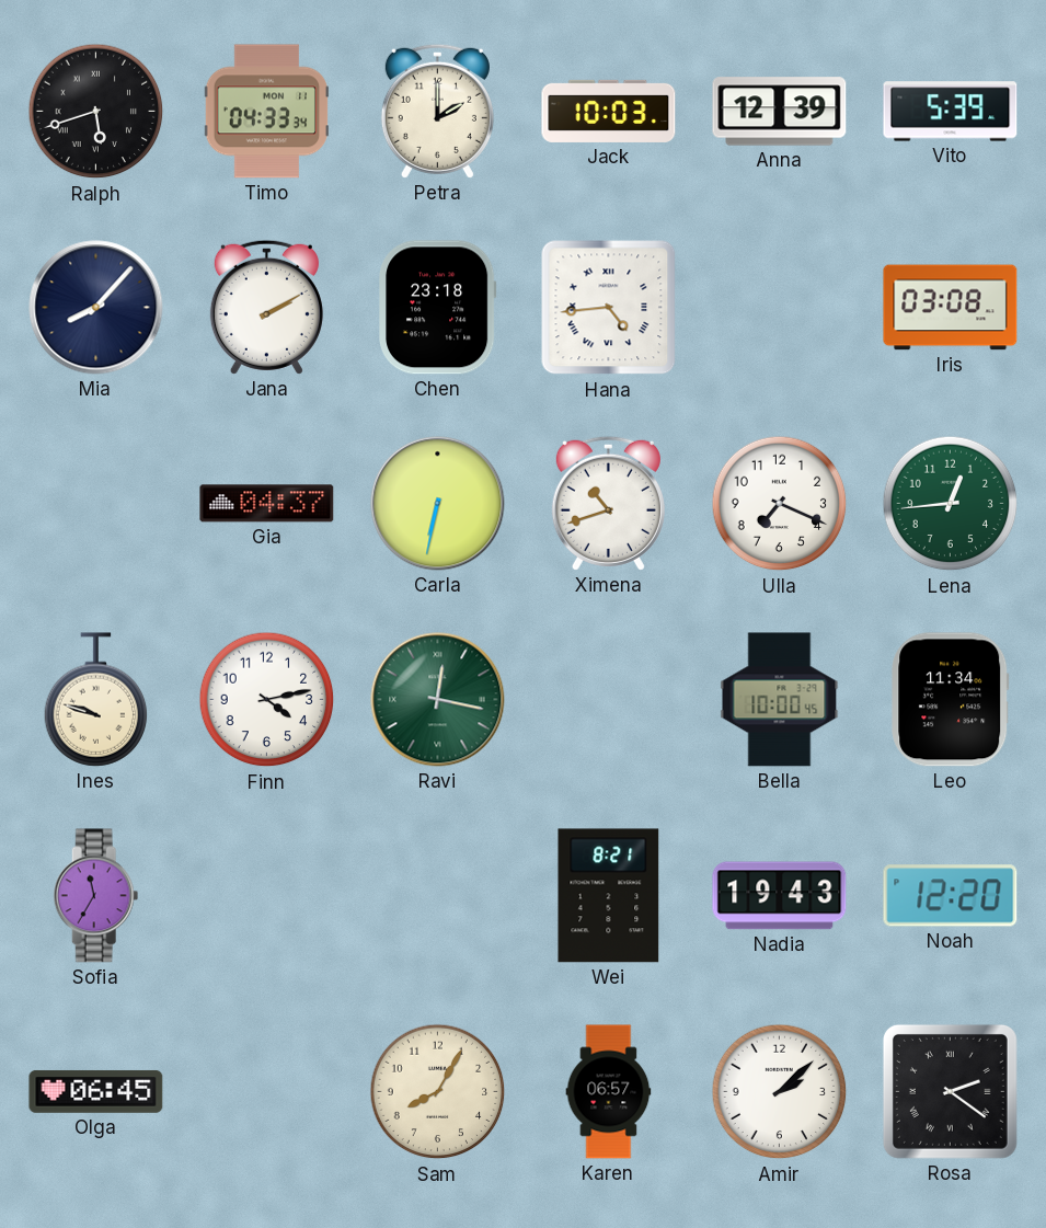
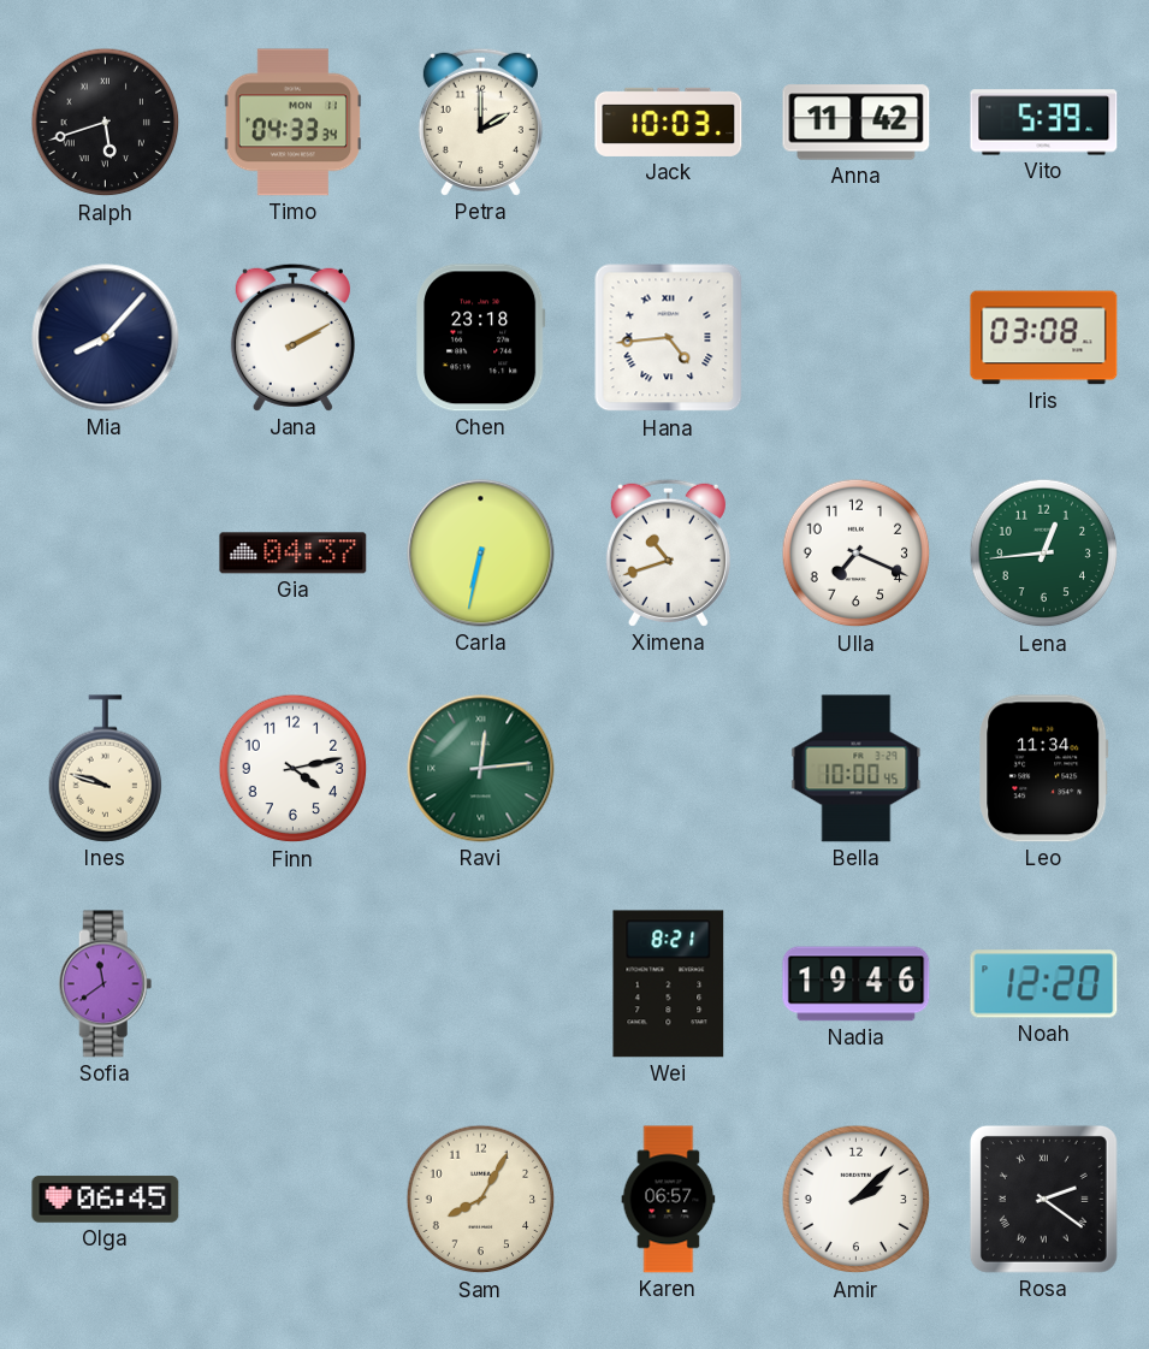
Anna: 12:39 -> 11:42
Ravi: 12:17 -> 12:14
Sofia: 11:35 -> 11:39
Nadia: 19:43 -> 19:46
